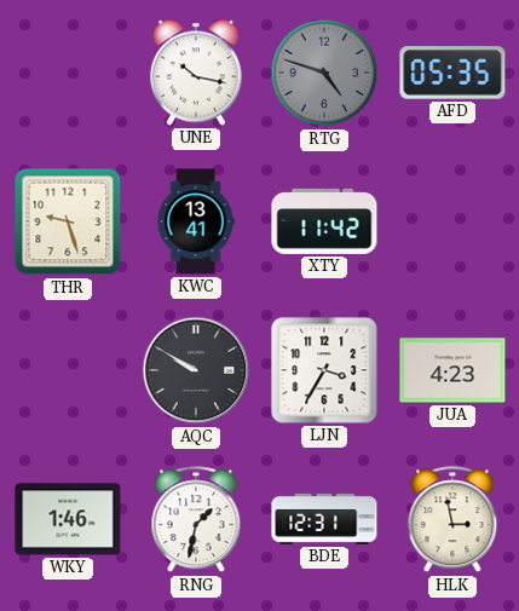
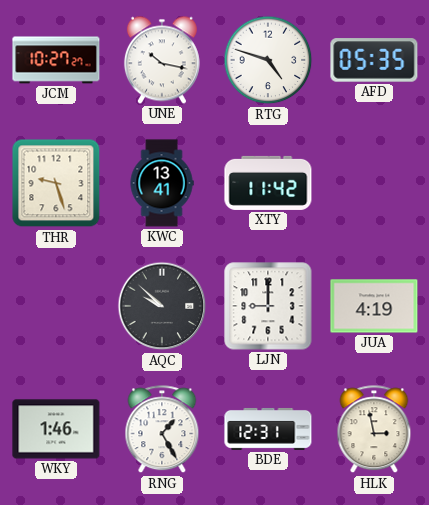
JCM: none -> 10:27
RTG dial: grey -> white
AQC: 9:50 -> 9:52
LJN: 3:35 -> 9:00
JUA: 4:23 -> 4:19
RNG: 1:32 -> 1:25
